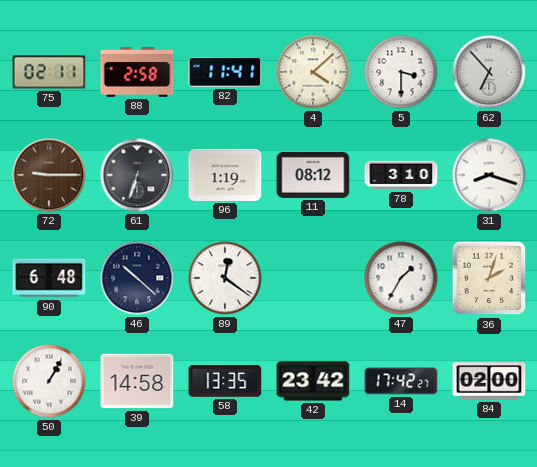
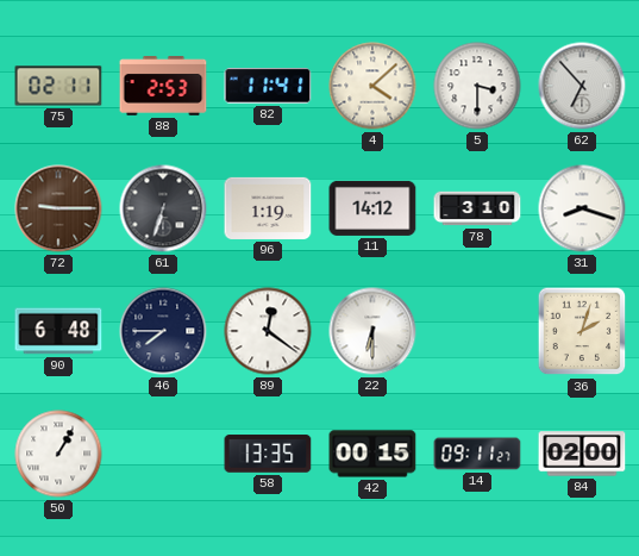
88: 2:58 -> 2:53
11: 08:12 -> 14:12
46: 10:22 -> 7:45
22: none -> 6:30
47: 1:35 -> none
39: 14:58 -> none
42: 23:42 -> 00:15
14: 17:42 -> 09:11
